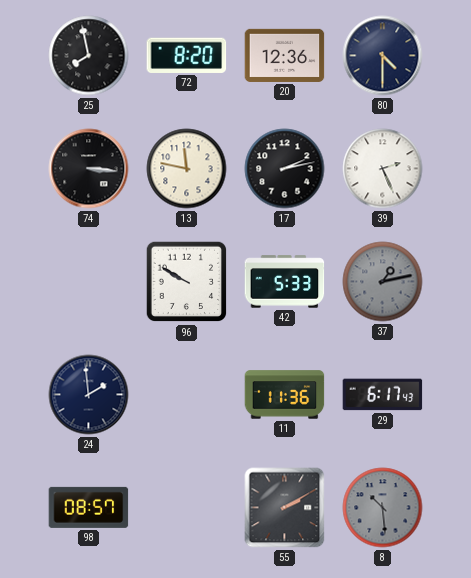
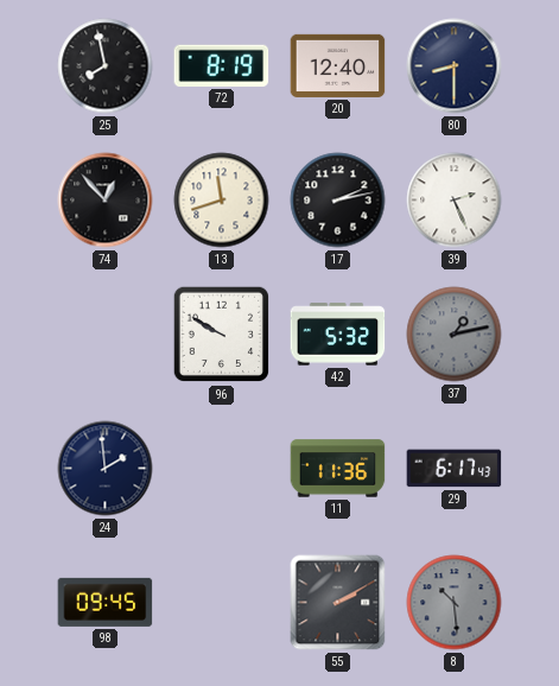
72: 8:20 -> 8:19
20: 12:36 -> 12:40
80: 4:30 -> 8:30
74: 3:16 -> 12:53
13: 11:47 -> 11:42
42: 5:33 -> 5:32
98: 08:57 -> 09:45
